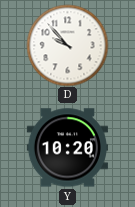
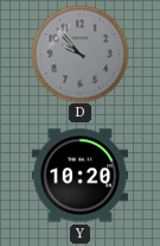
D dial: white -> grey
